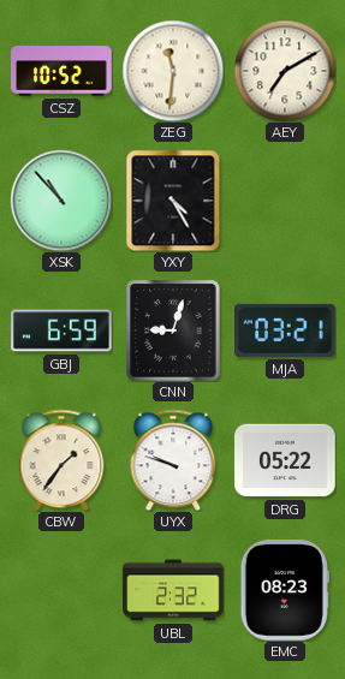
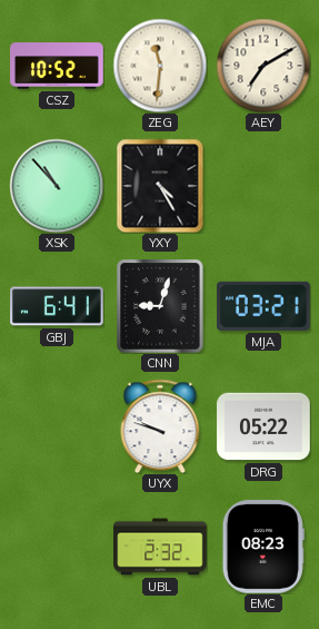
GBJ: 6:59 -> 6:41
CBW: 1:36 -> none
